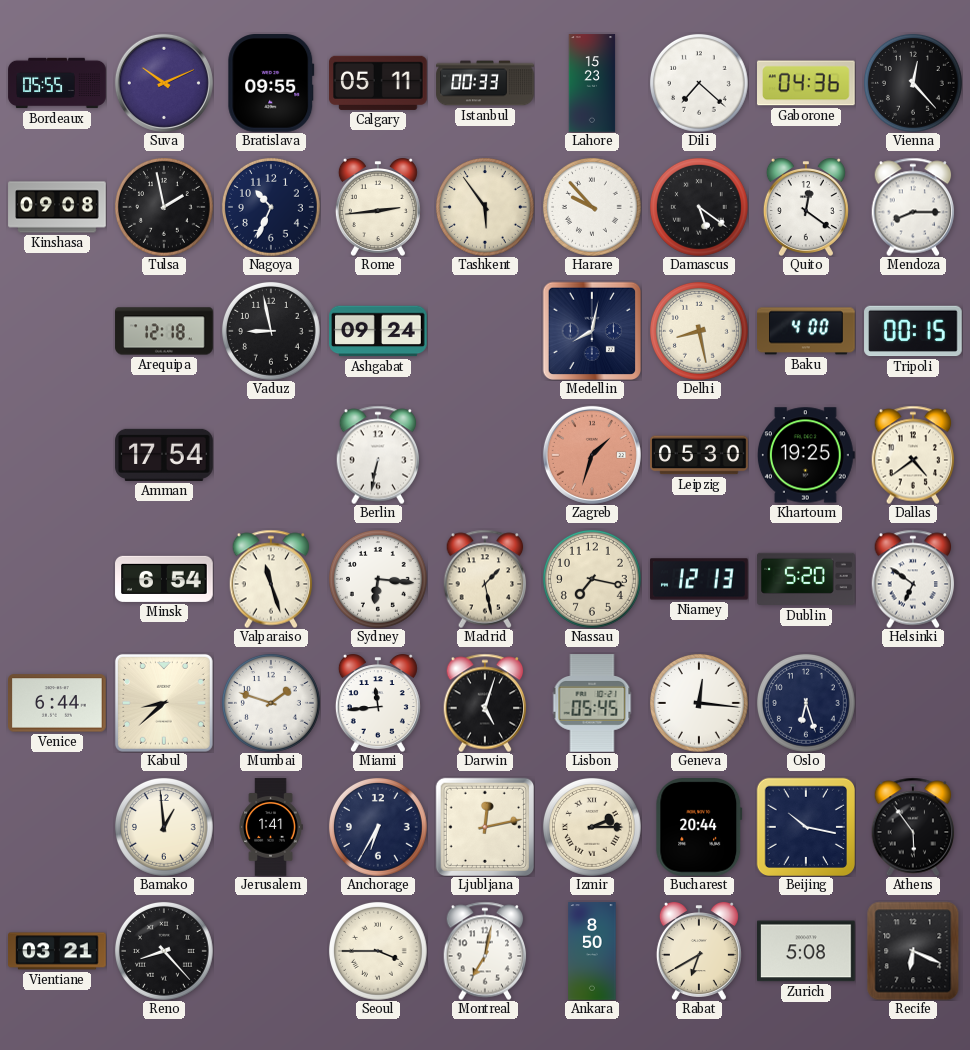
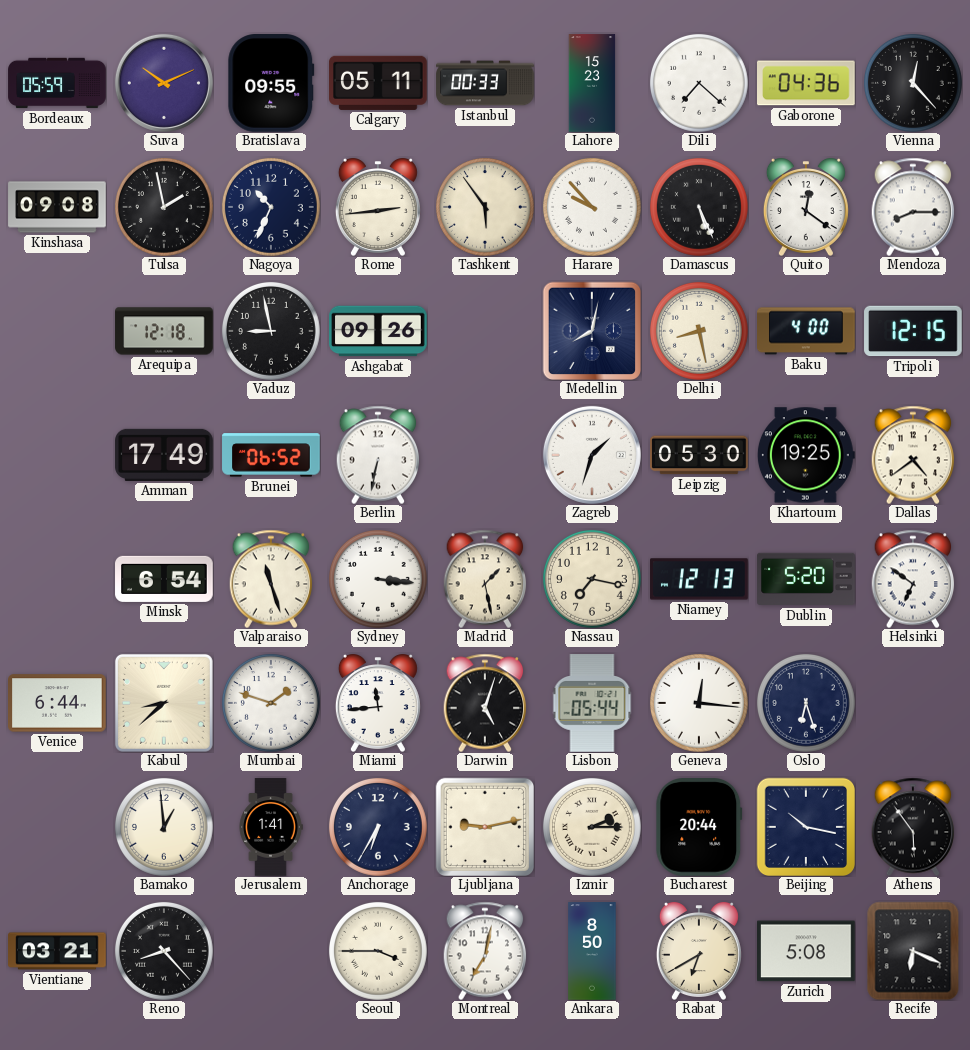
Bordeaux: 05:55 -> 05:59
Damascus: 5:21 -> 5:26
Ashgabat: 09:24 -> 09:26
Tripoli: 00:15 -> 12:15
Amman: 17:54 -> 17:49
Brunei: none -> 06:52
Zagreb dial: salmon -> white
Sydney: 6:16 -> 3:16
Lisbon: 05:45 -> 05:44
Ljubljana: 12:13 -> 9:13
